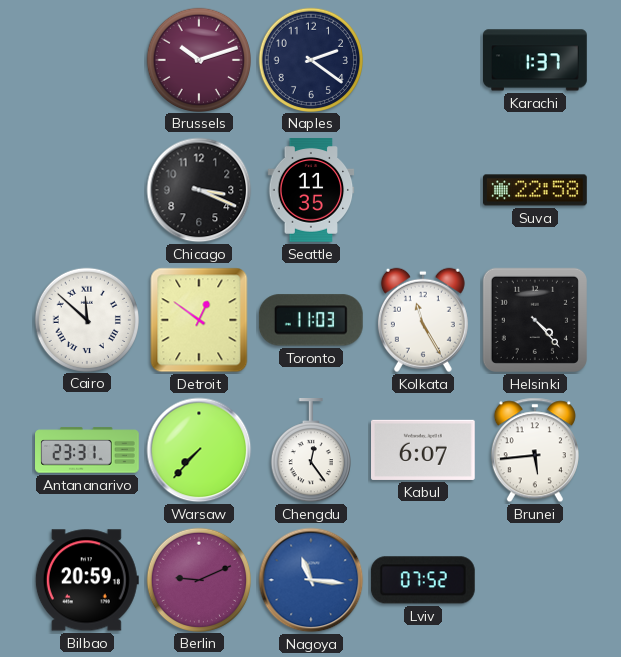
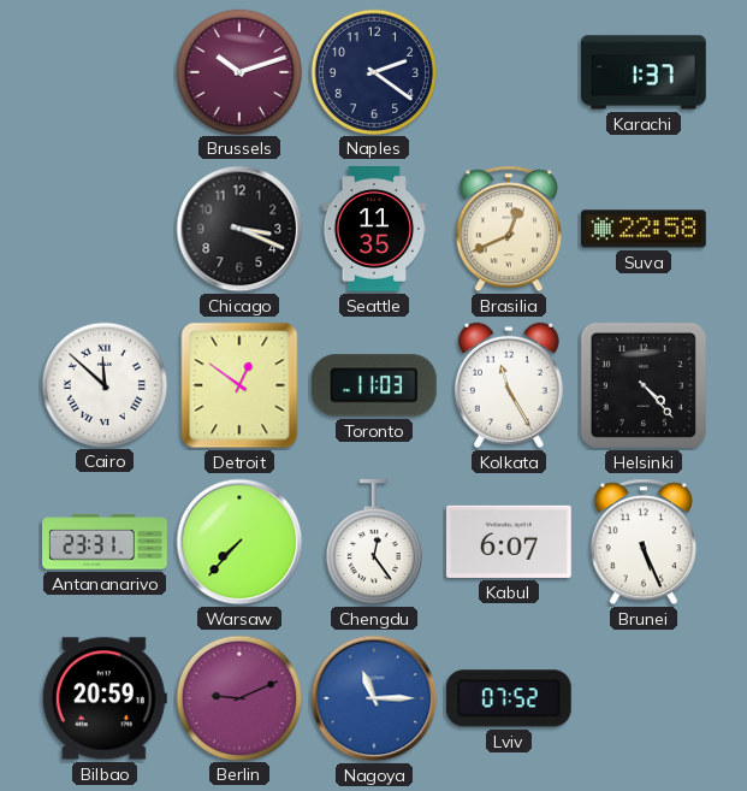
Brasilia: none -> 12:41
Brunei: 5:44 -> 5:26
Nagoya: 11:16 -> 11:15
